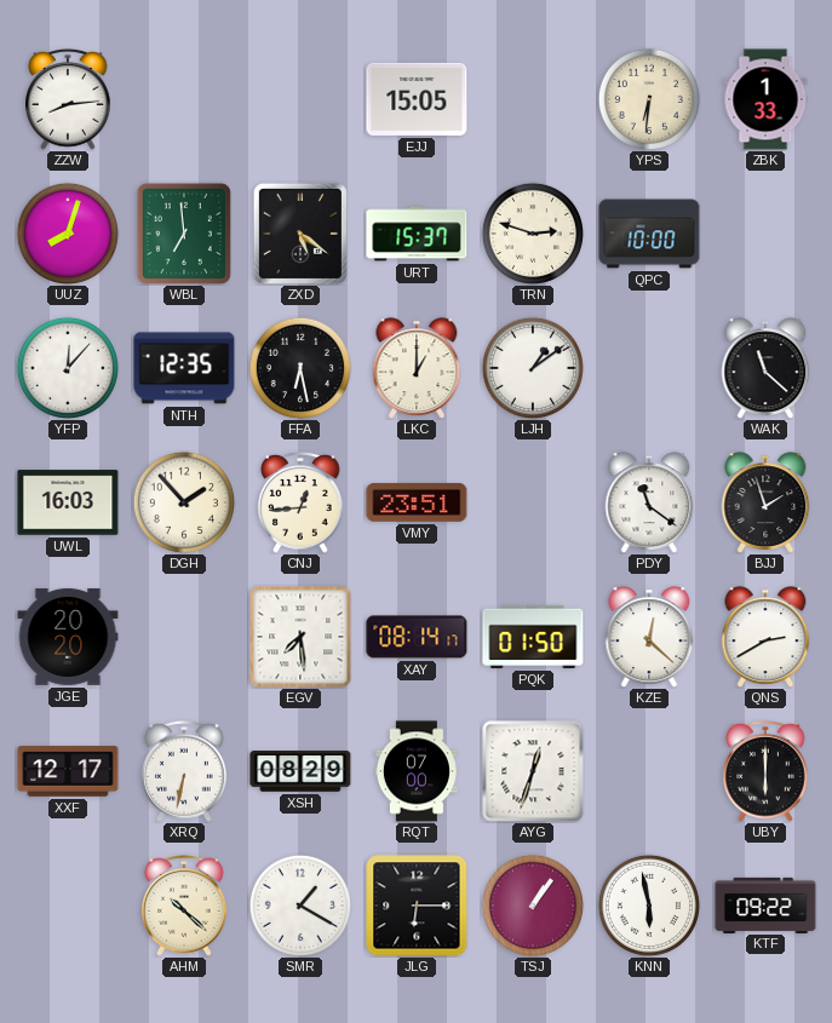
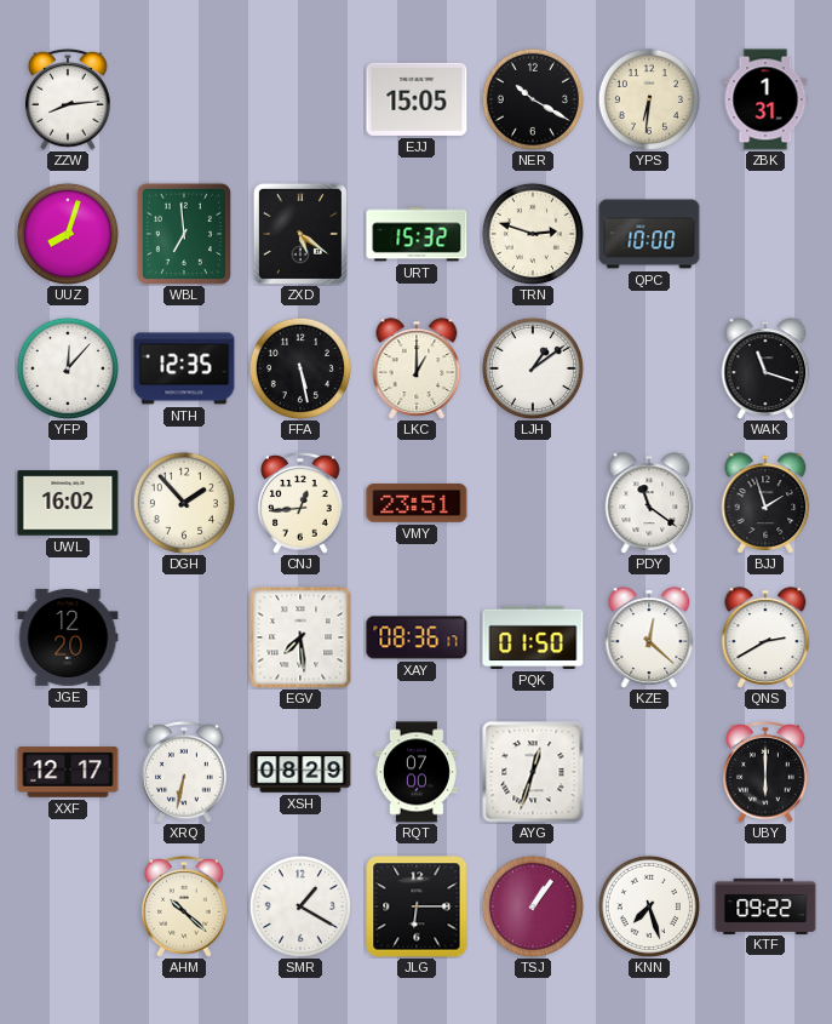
NER: none -> 10:20
ZBK: 1:33 -> 1:31
URT: 15:37 -> 15:32
FFA: 6:28 -> 5:28
WAK: 11:22 -> 11:18
UWL: 16:03 -> 16:02
JGE: 20:20 -> 12:20
XAY: 08:14 -> 08:36
KNN: 5:58 -> 7:27
